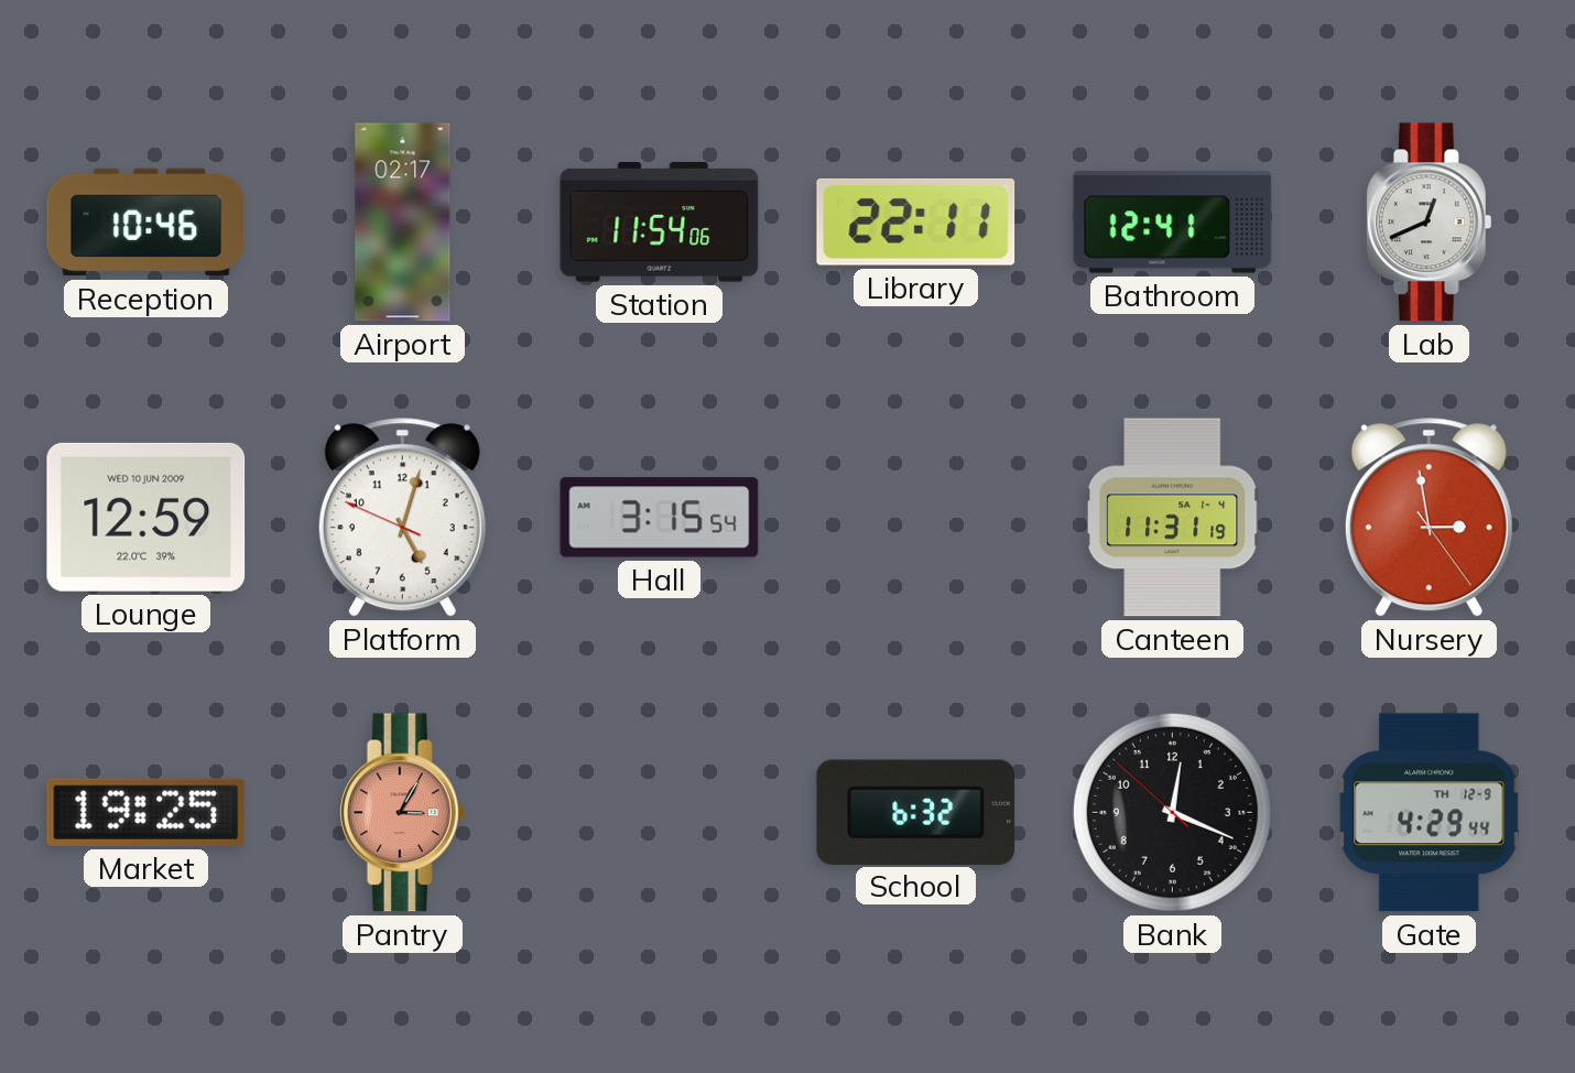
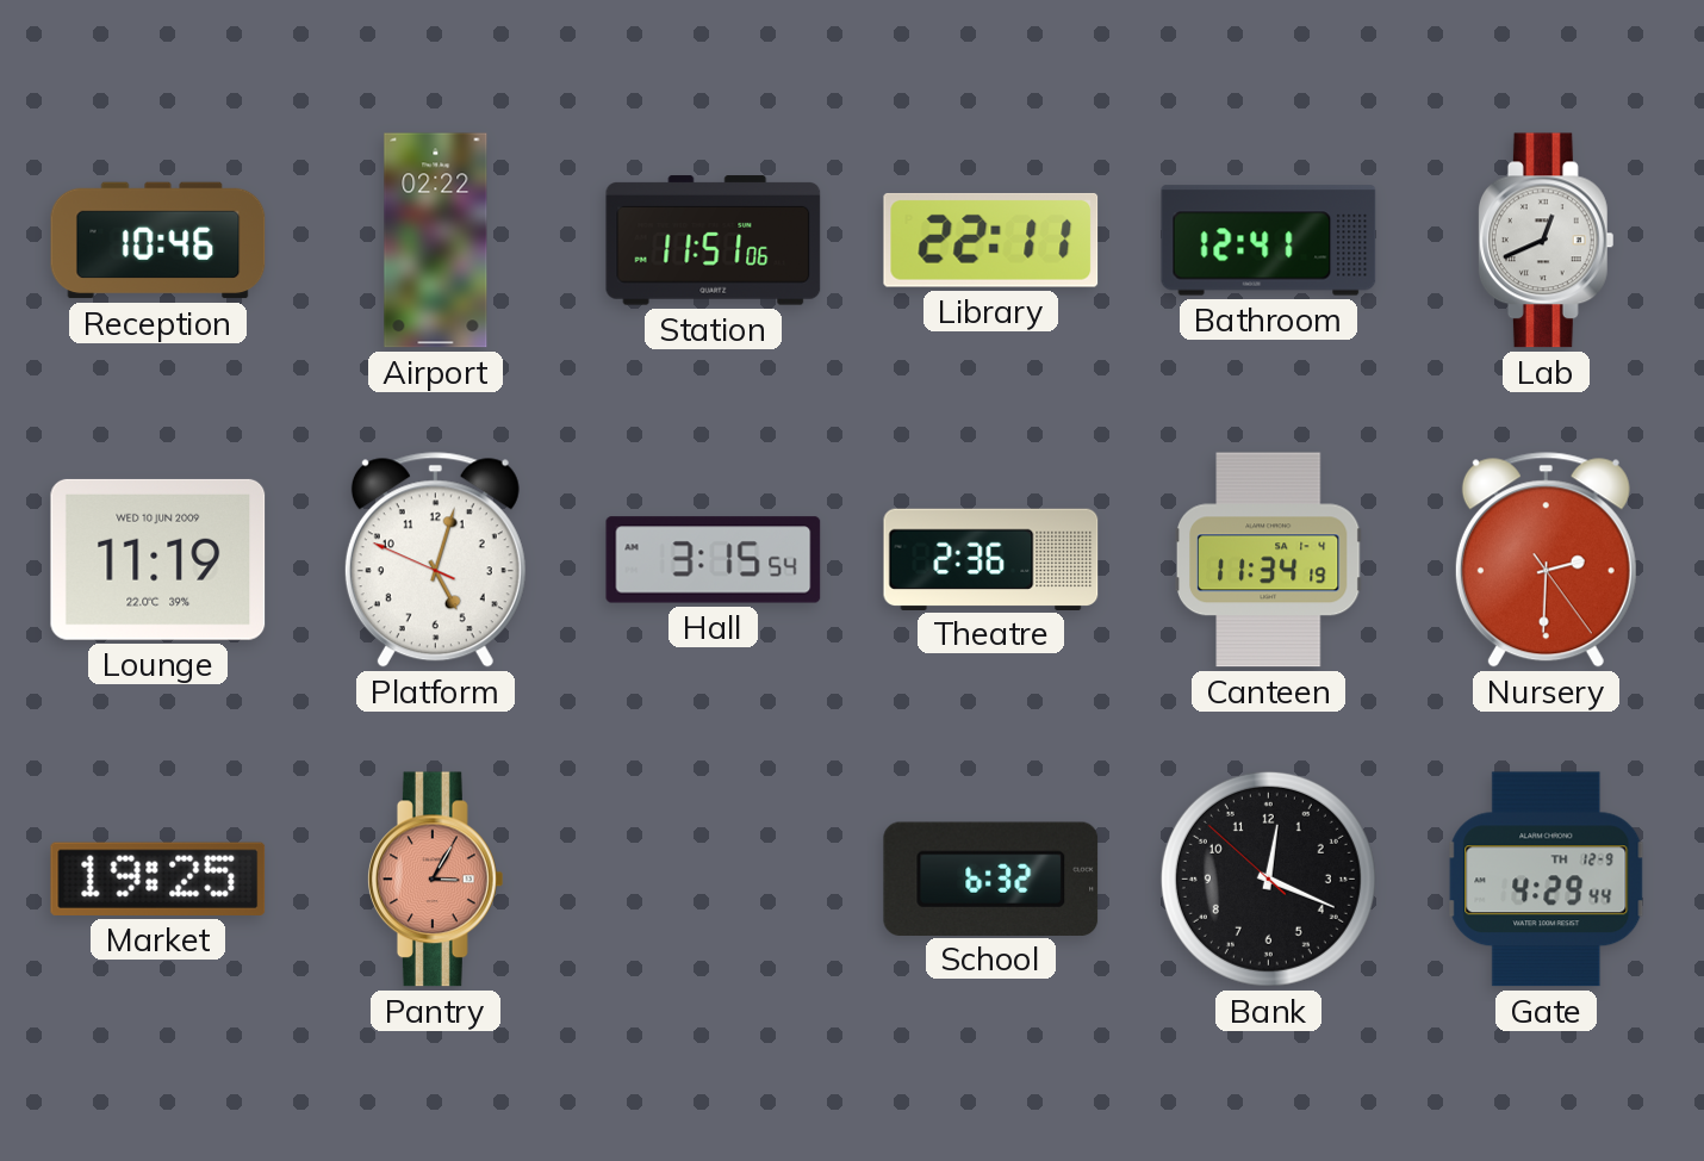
Airport: 02:17 -> 02:22
Station: 11:54 -> 11:51
Lounge: 12:59 -> 11:19
Theatre: none -> 2:36
Canteen: 11:31 -> 11:34
Nursery: 2:58 -> 2:30
